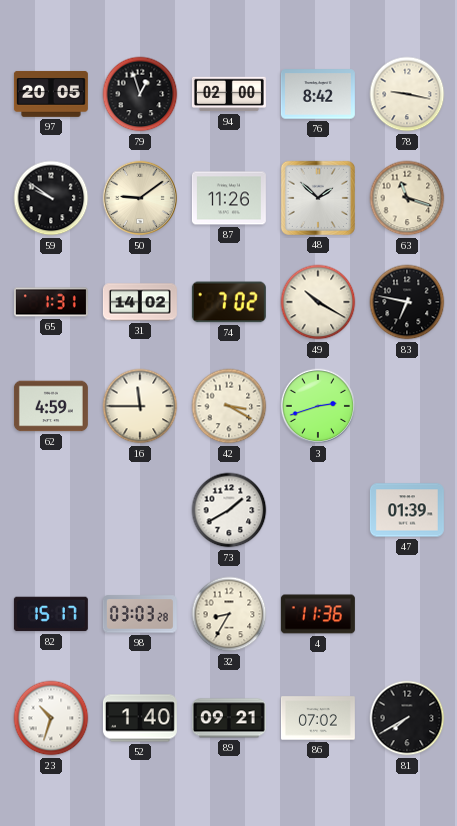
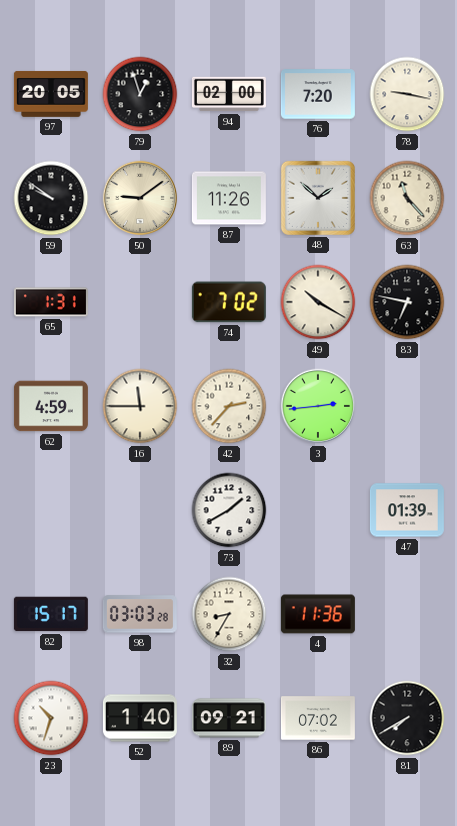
76: 8:42 -> 7:20
63: 11:18 -> 11:23
31: 14:02 -> none
42: 3:20 -> 2:37
3: 2:42 -> 2:44
